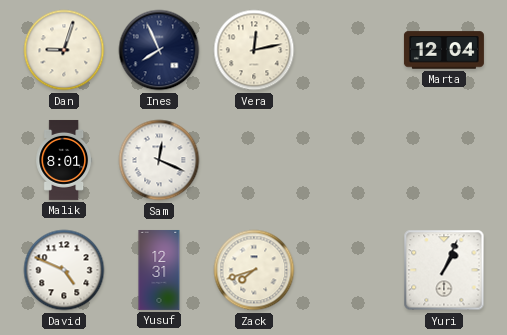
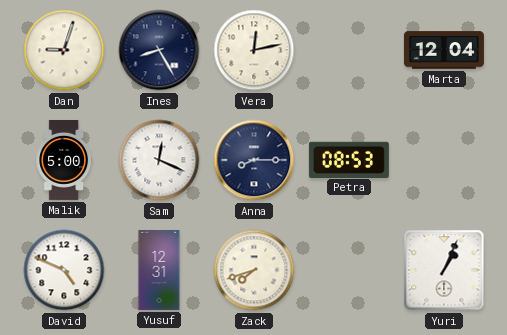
Ines: 7:56 -> 8:25
Malik: 8:01 -> 5:00
Anna: none -> 8:15
Petra: none -> 08:53
